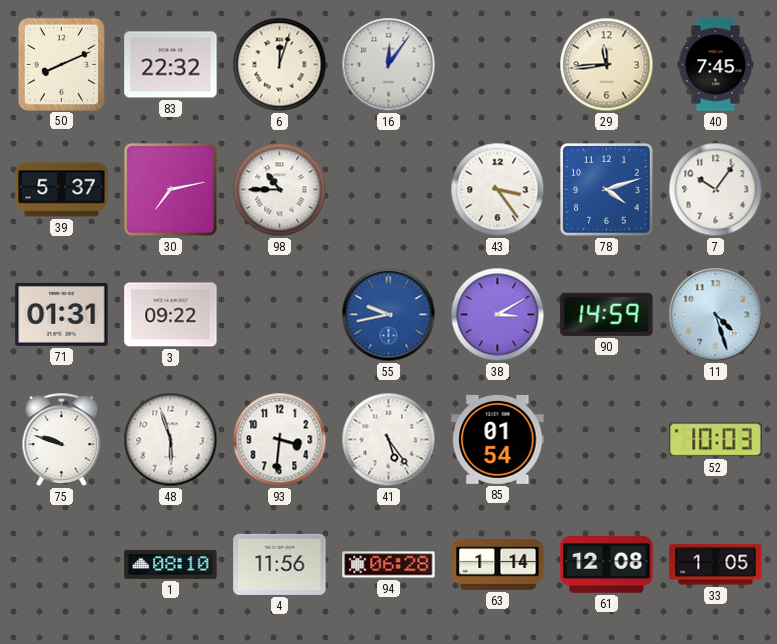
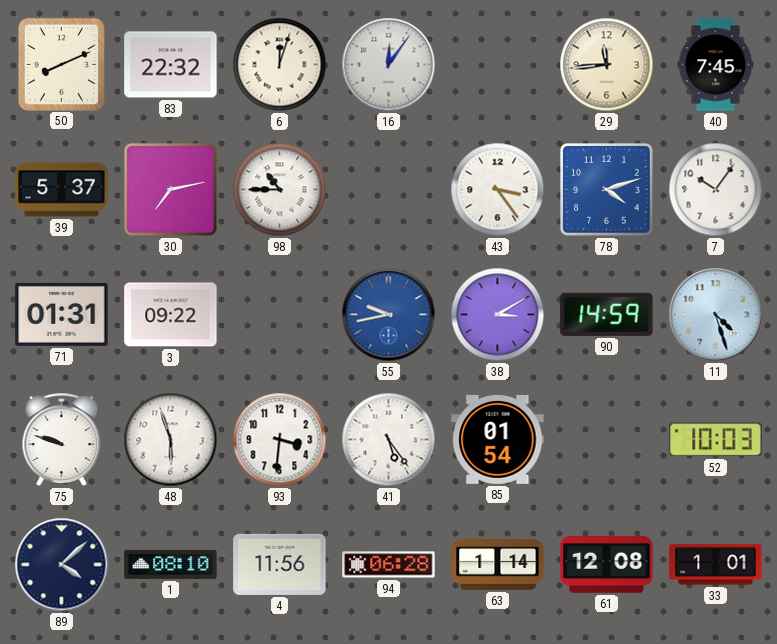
89: none -> 4:08
33: 1:05 -> 1:01
